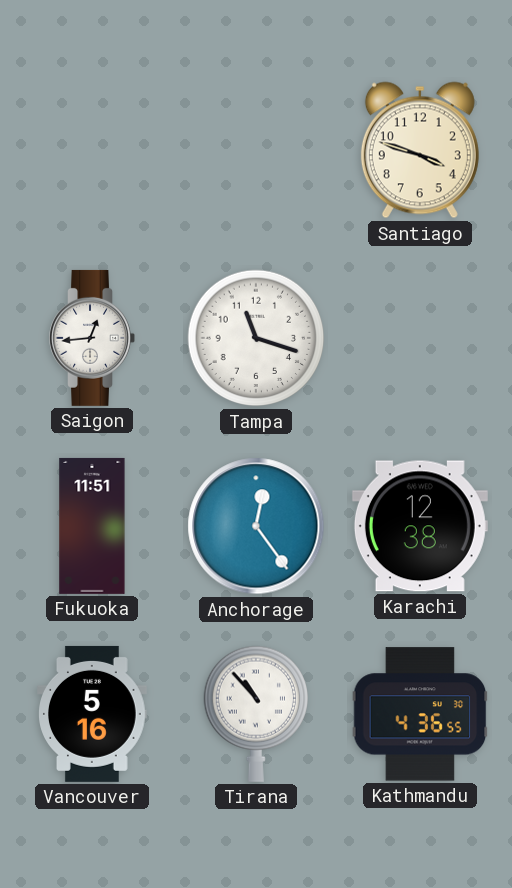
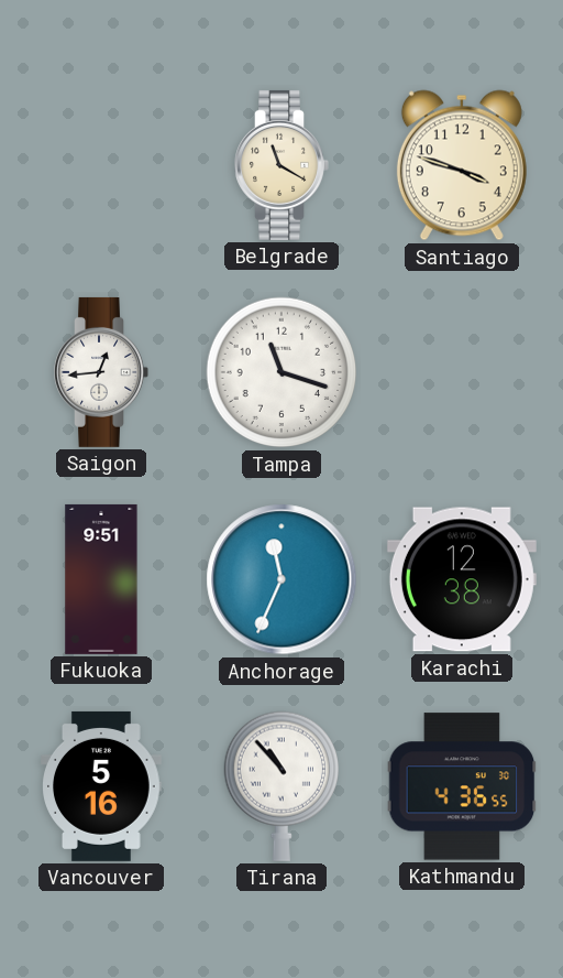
Belgrade: none -> 11:20
Fukuoka: 11:51 -> 9:51
Anchorage: 12:24 -> 11:34
